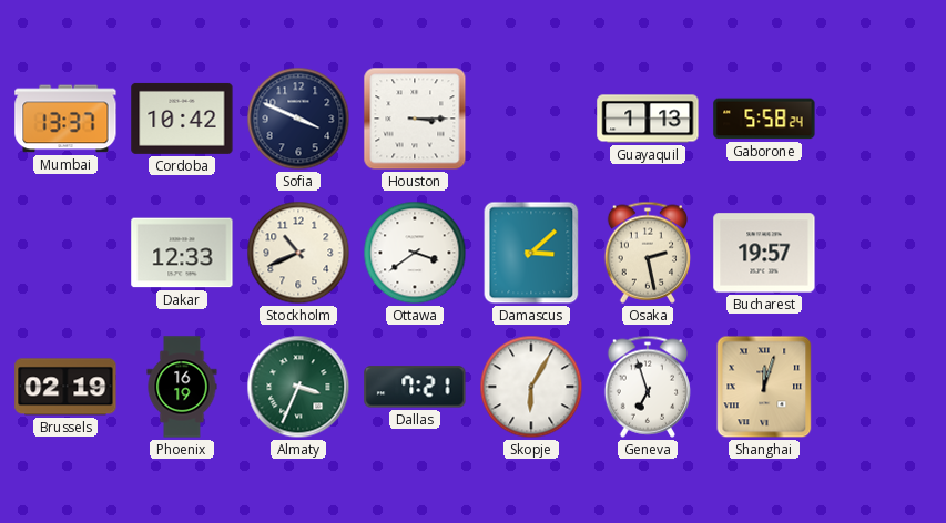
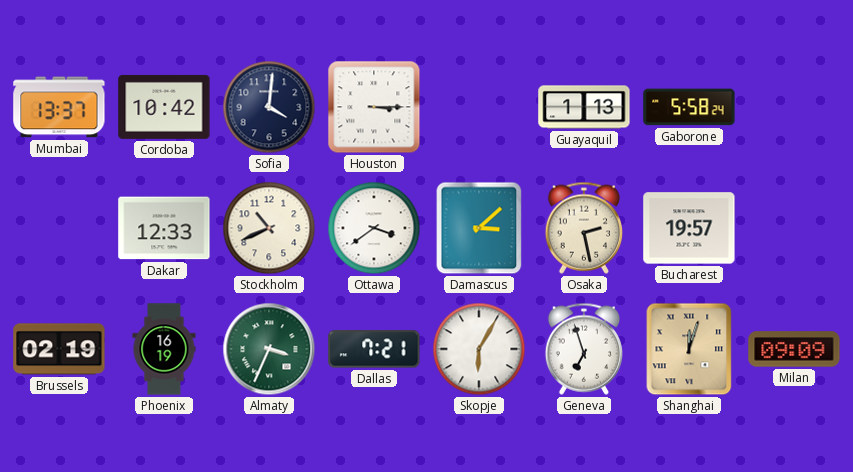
Sofia: 3:49 -> 4:01
Milan: none -> 09:09
